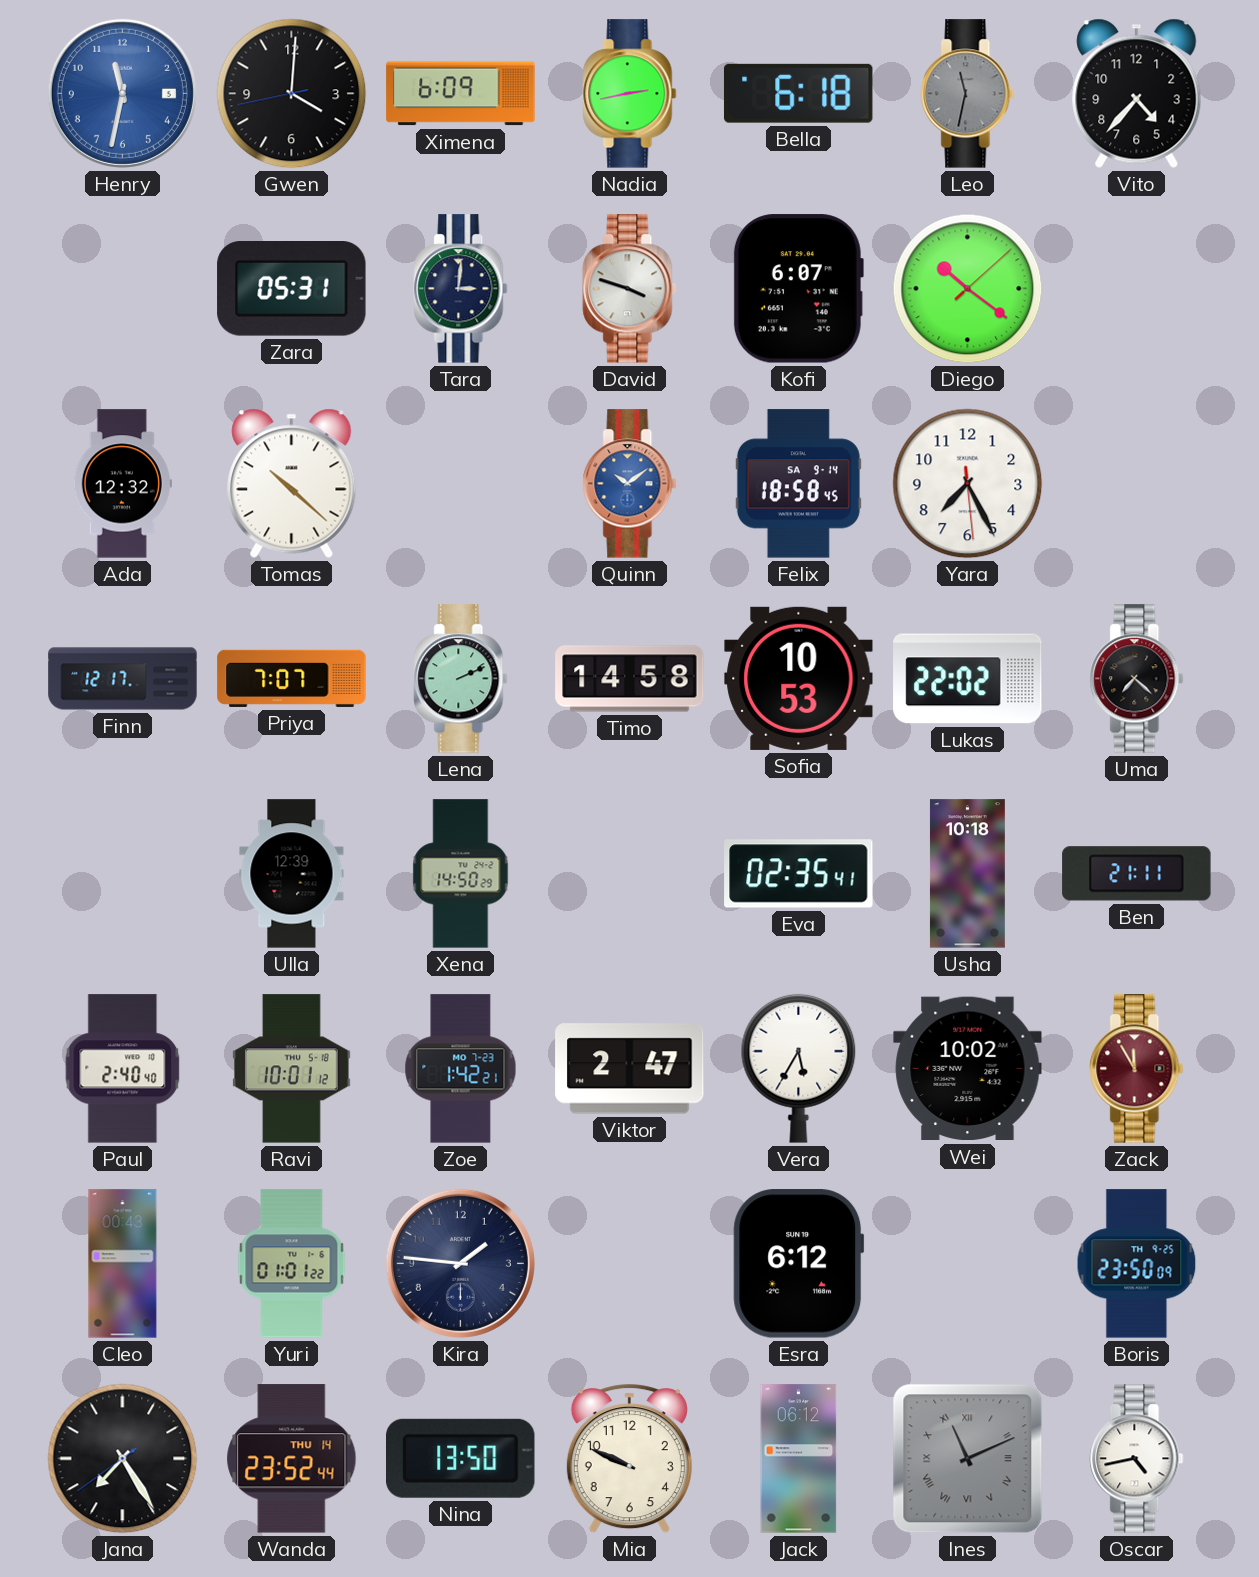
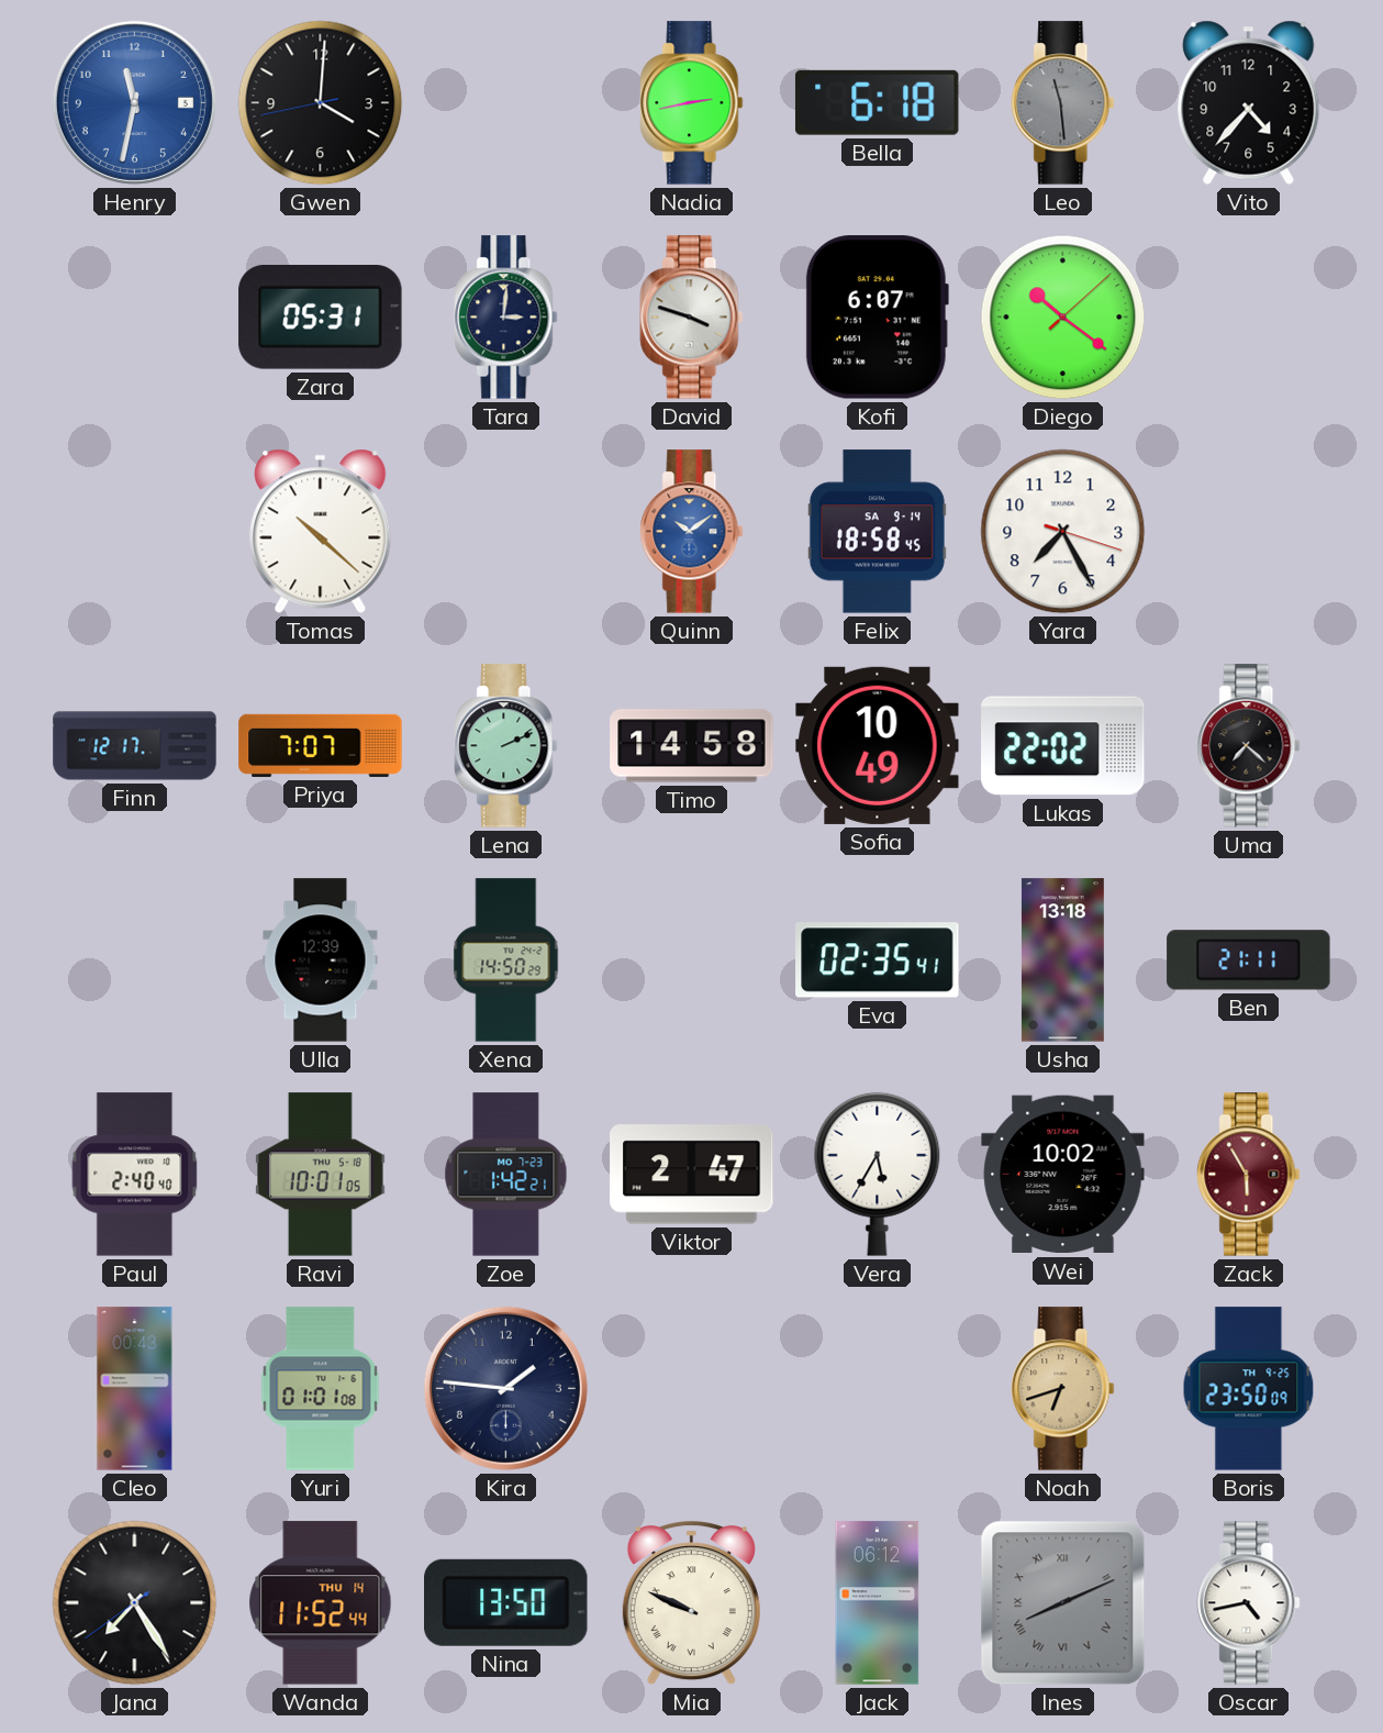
Ximena: 6:09 -> none
Leo: 11:32 -> 11:29
Ada: 12:32 -> none
Yara: 7:25:29 -> 7:25:18
Sofia: 10:53 -> 10:49
Usha: 10:18 -> 13:18
Ravi: 10:01:12 -> 10:01:05
Zack: 11:55 -> 5:55
Yuri: 01:01:22 -> 01:01:08
Esra: 6:12 -> none
Noah: none -> 6:42
Wanda: 23:52 -> 11:52
Mia numerals: Arabic -> Roman
Ines: 11:11 -> 8:11
